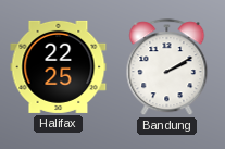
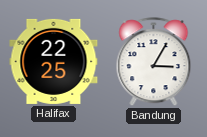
Bandung: 2:10 -> 3:05
